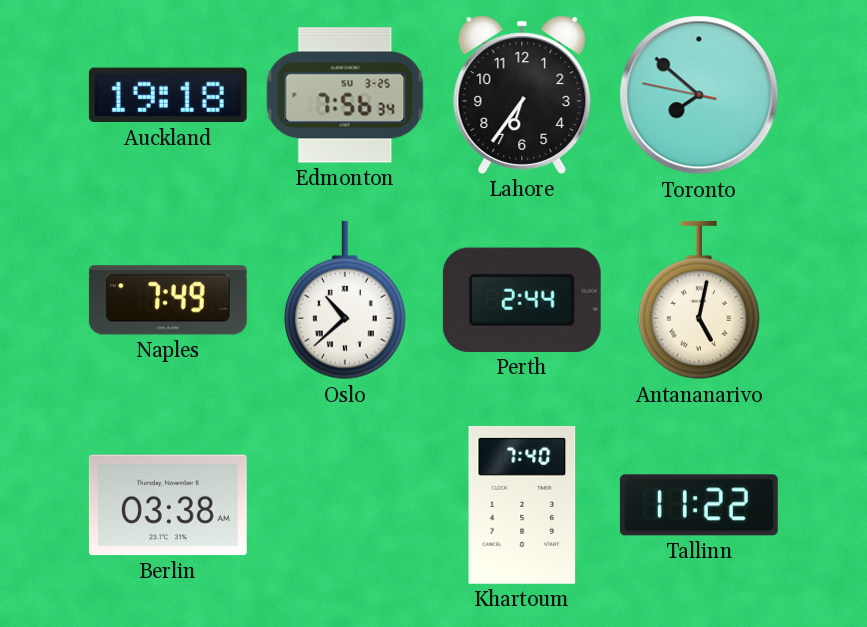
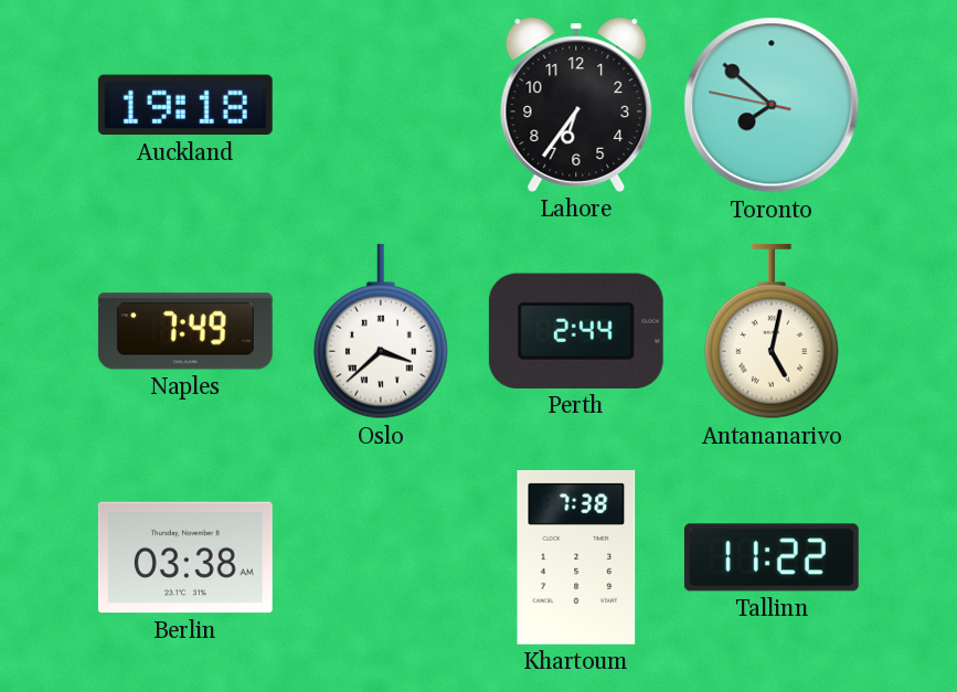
Edmonton: 7:56 -> none
Oslo: 10:38 -> 3:38
Khartoum: 7:40 -> 7:38
